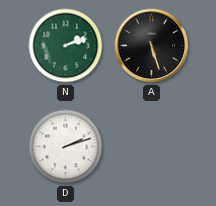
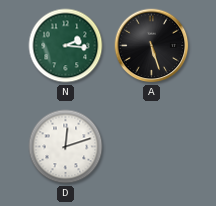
N: 2:12 -> 2:16
D: 2:12 -> 12:12
